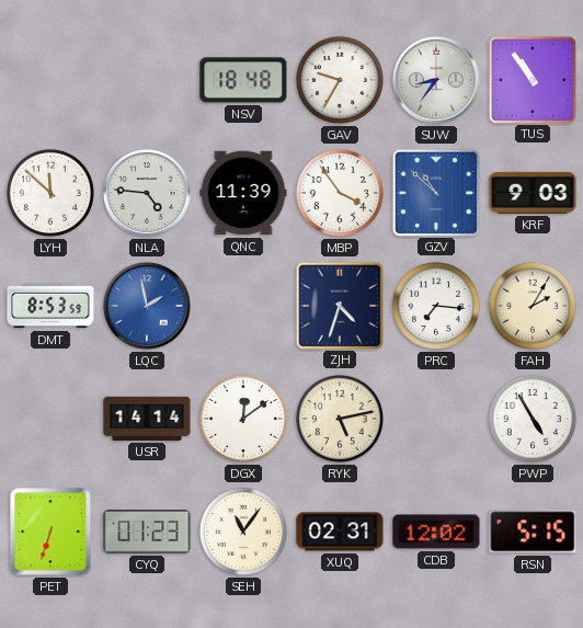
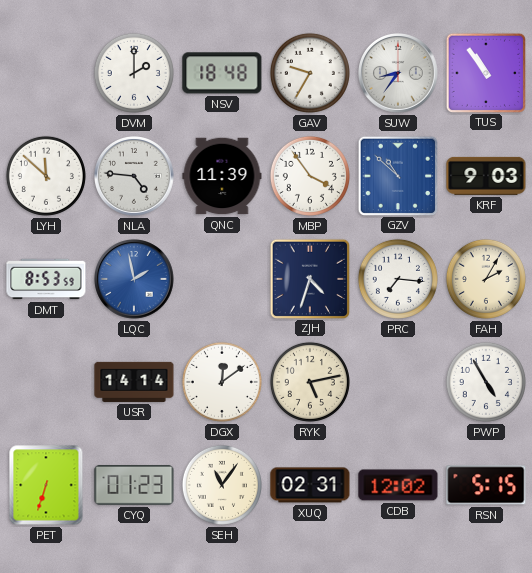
DVM: none -> 2:00
